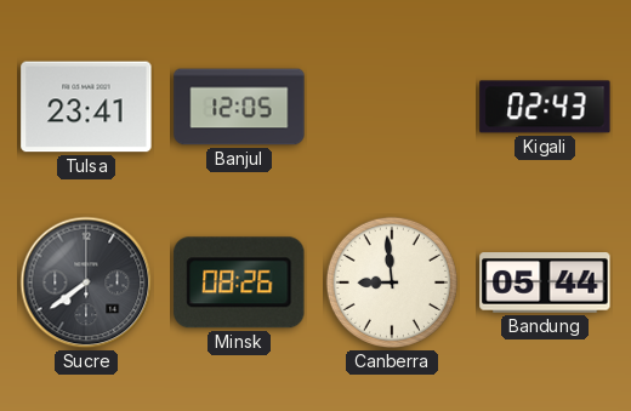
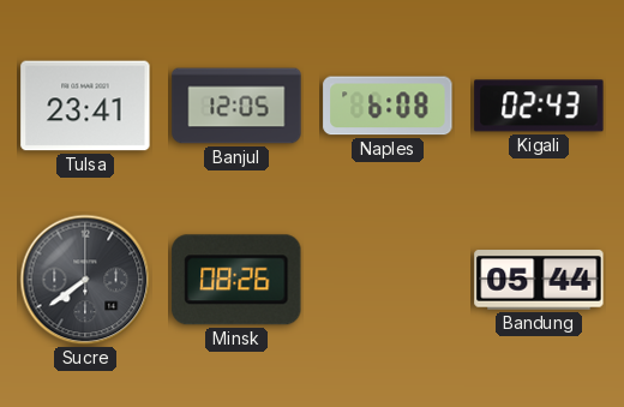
Naples: none -> 6:08
Canberra: 8:59 -> none
